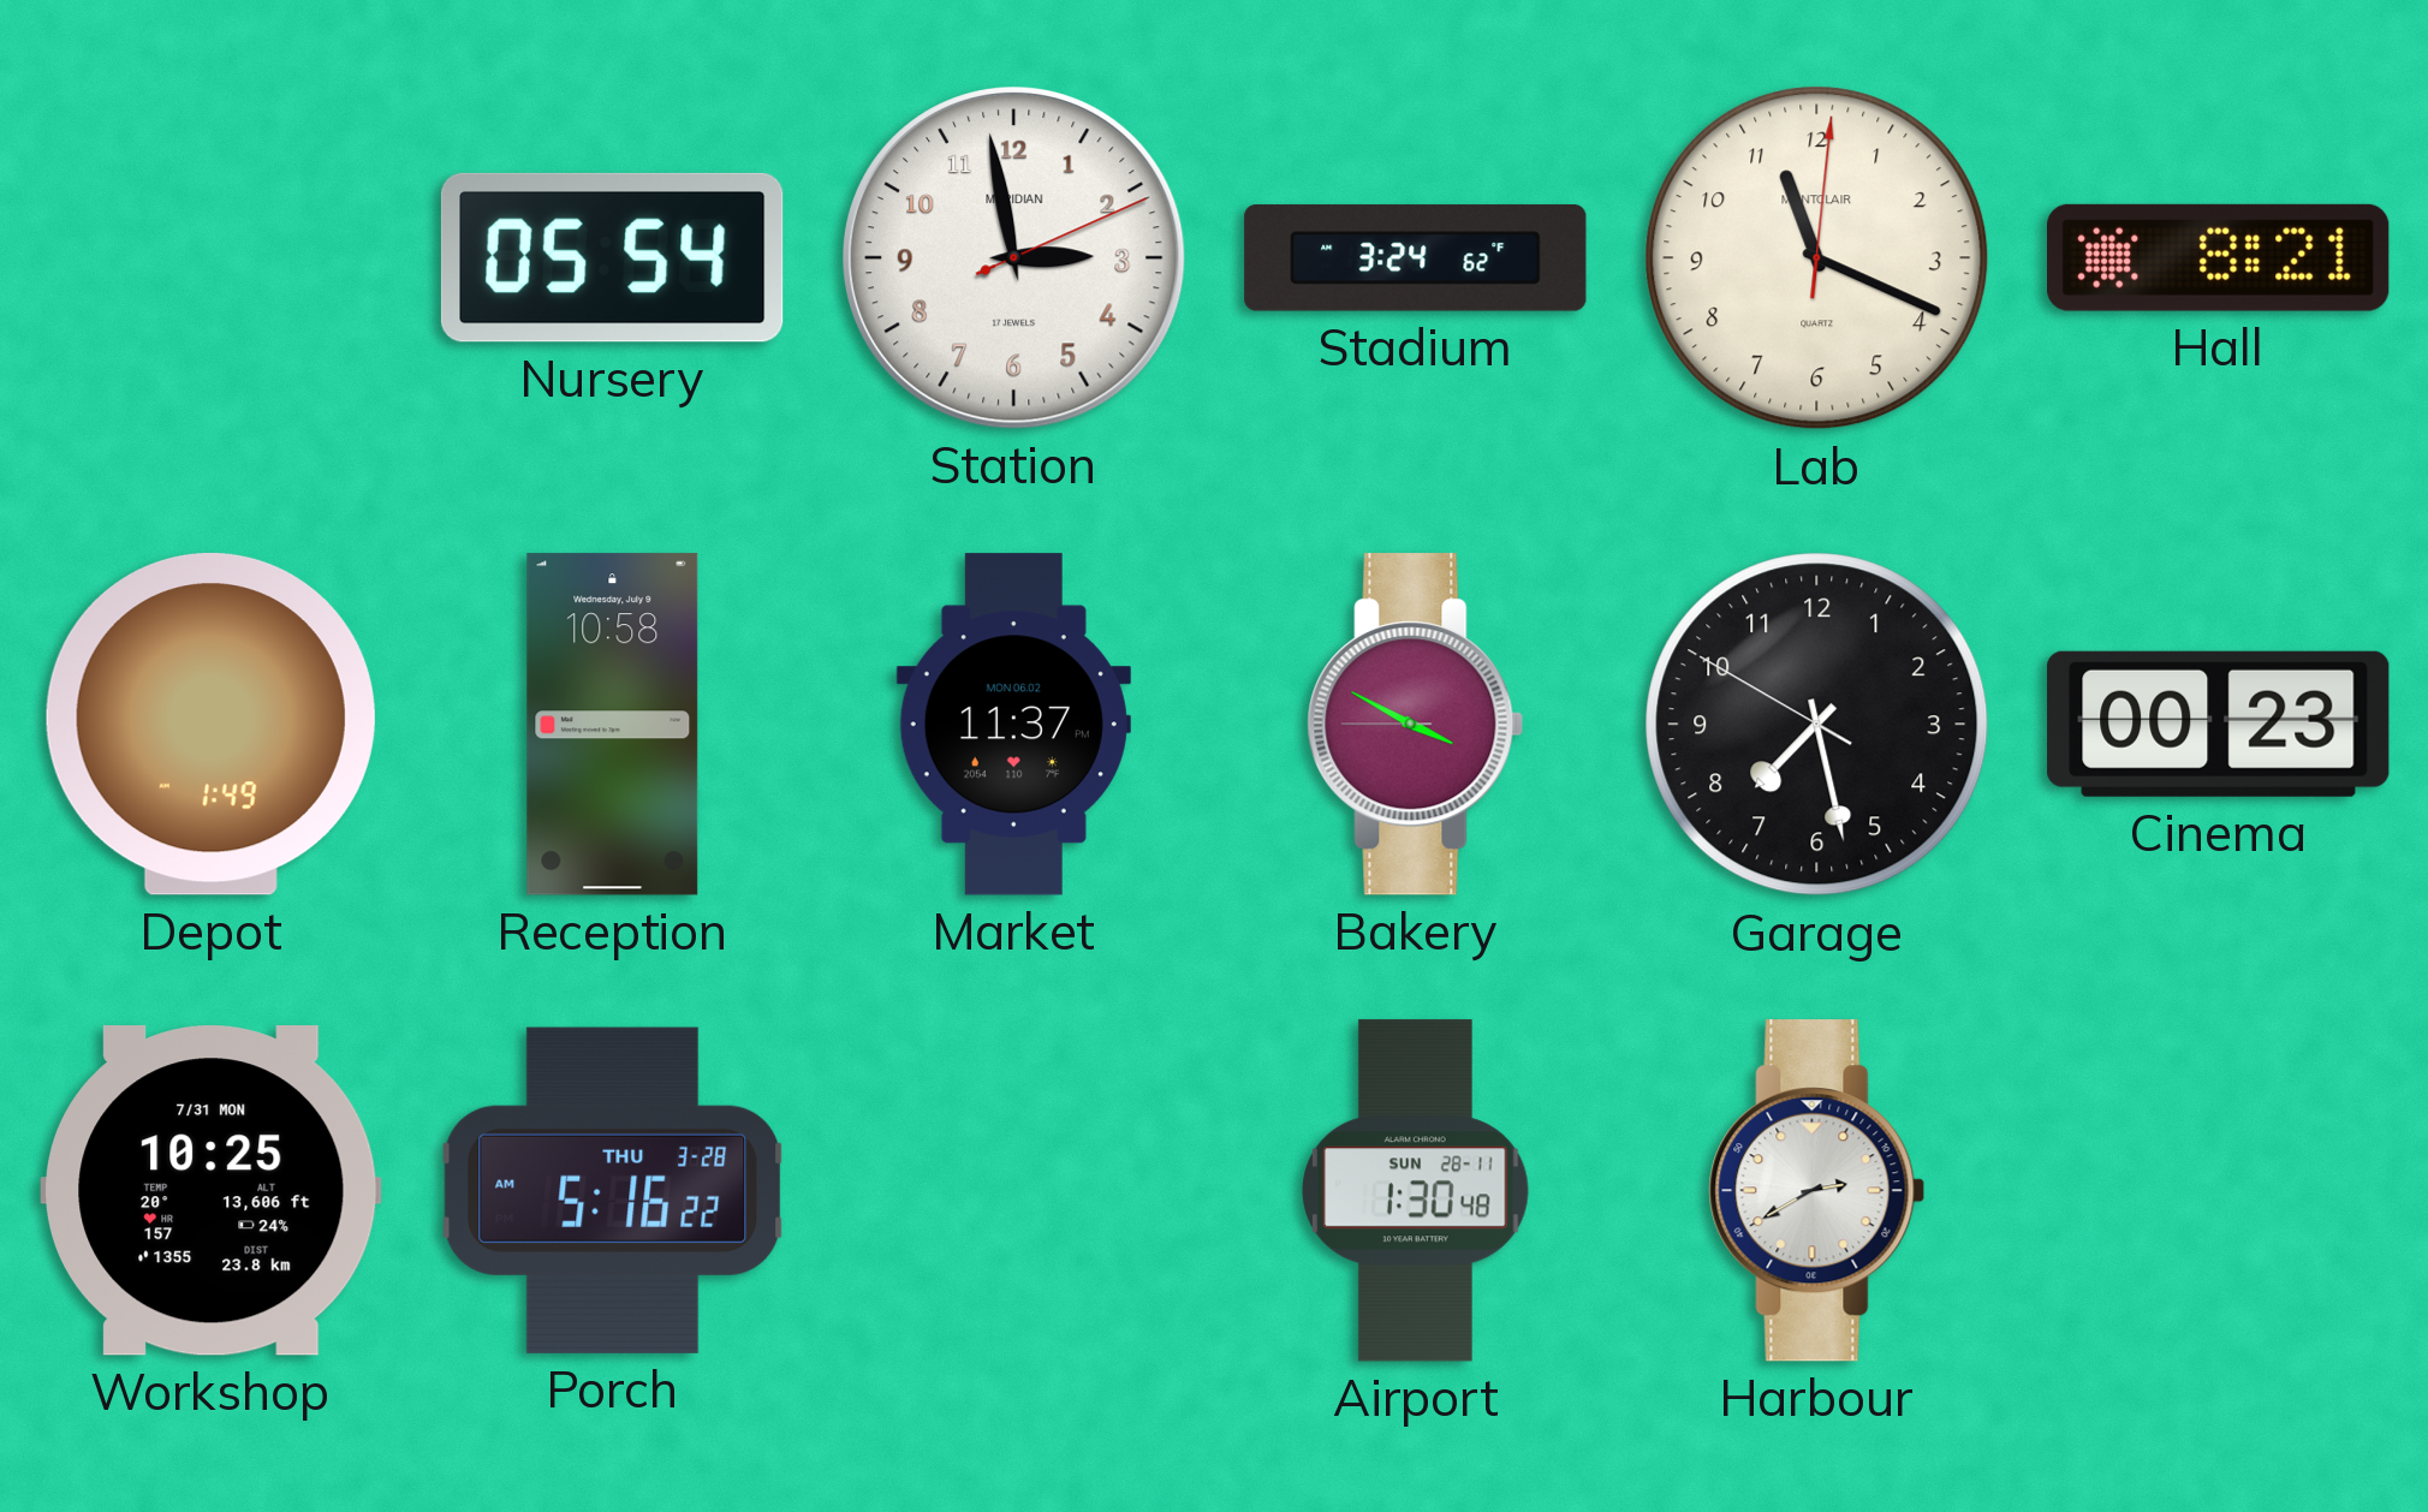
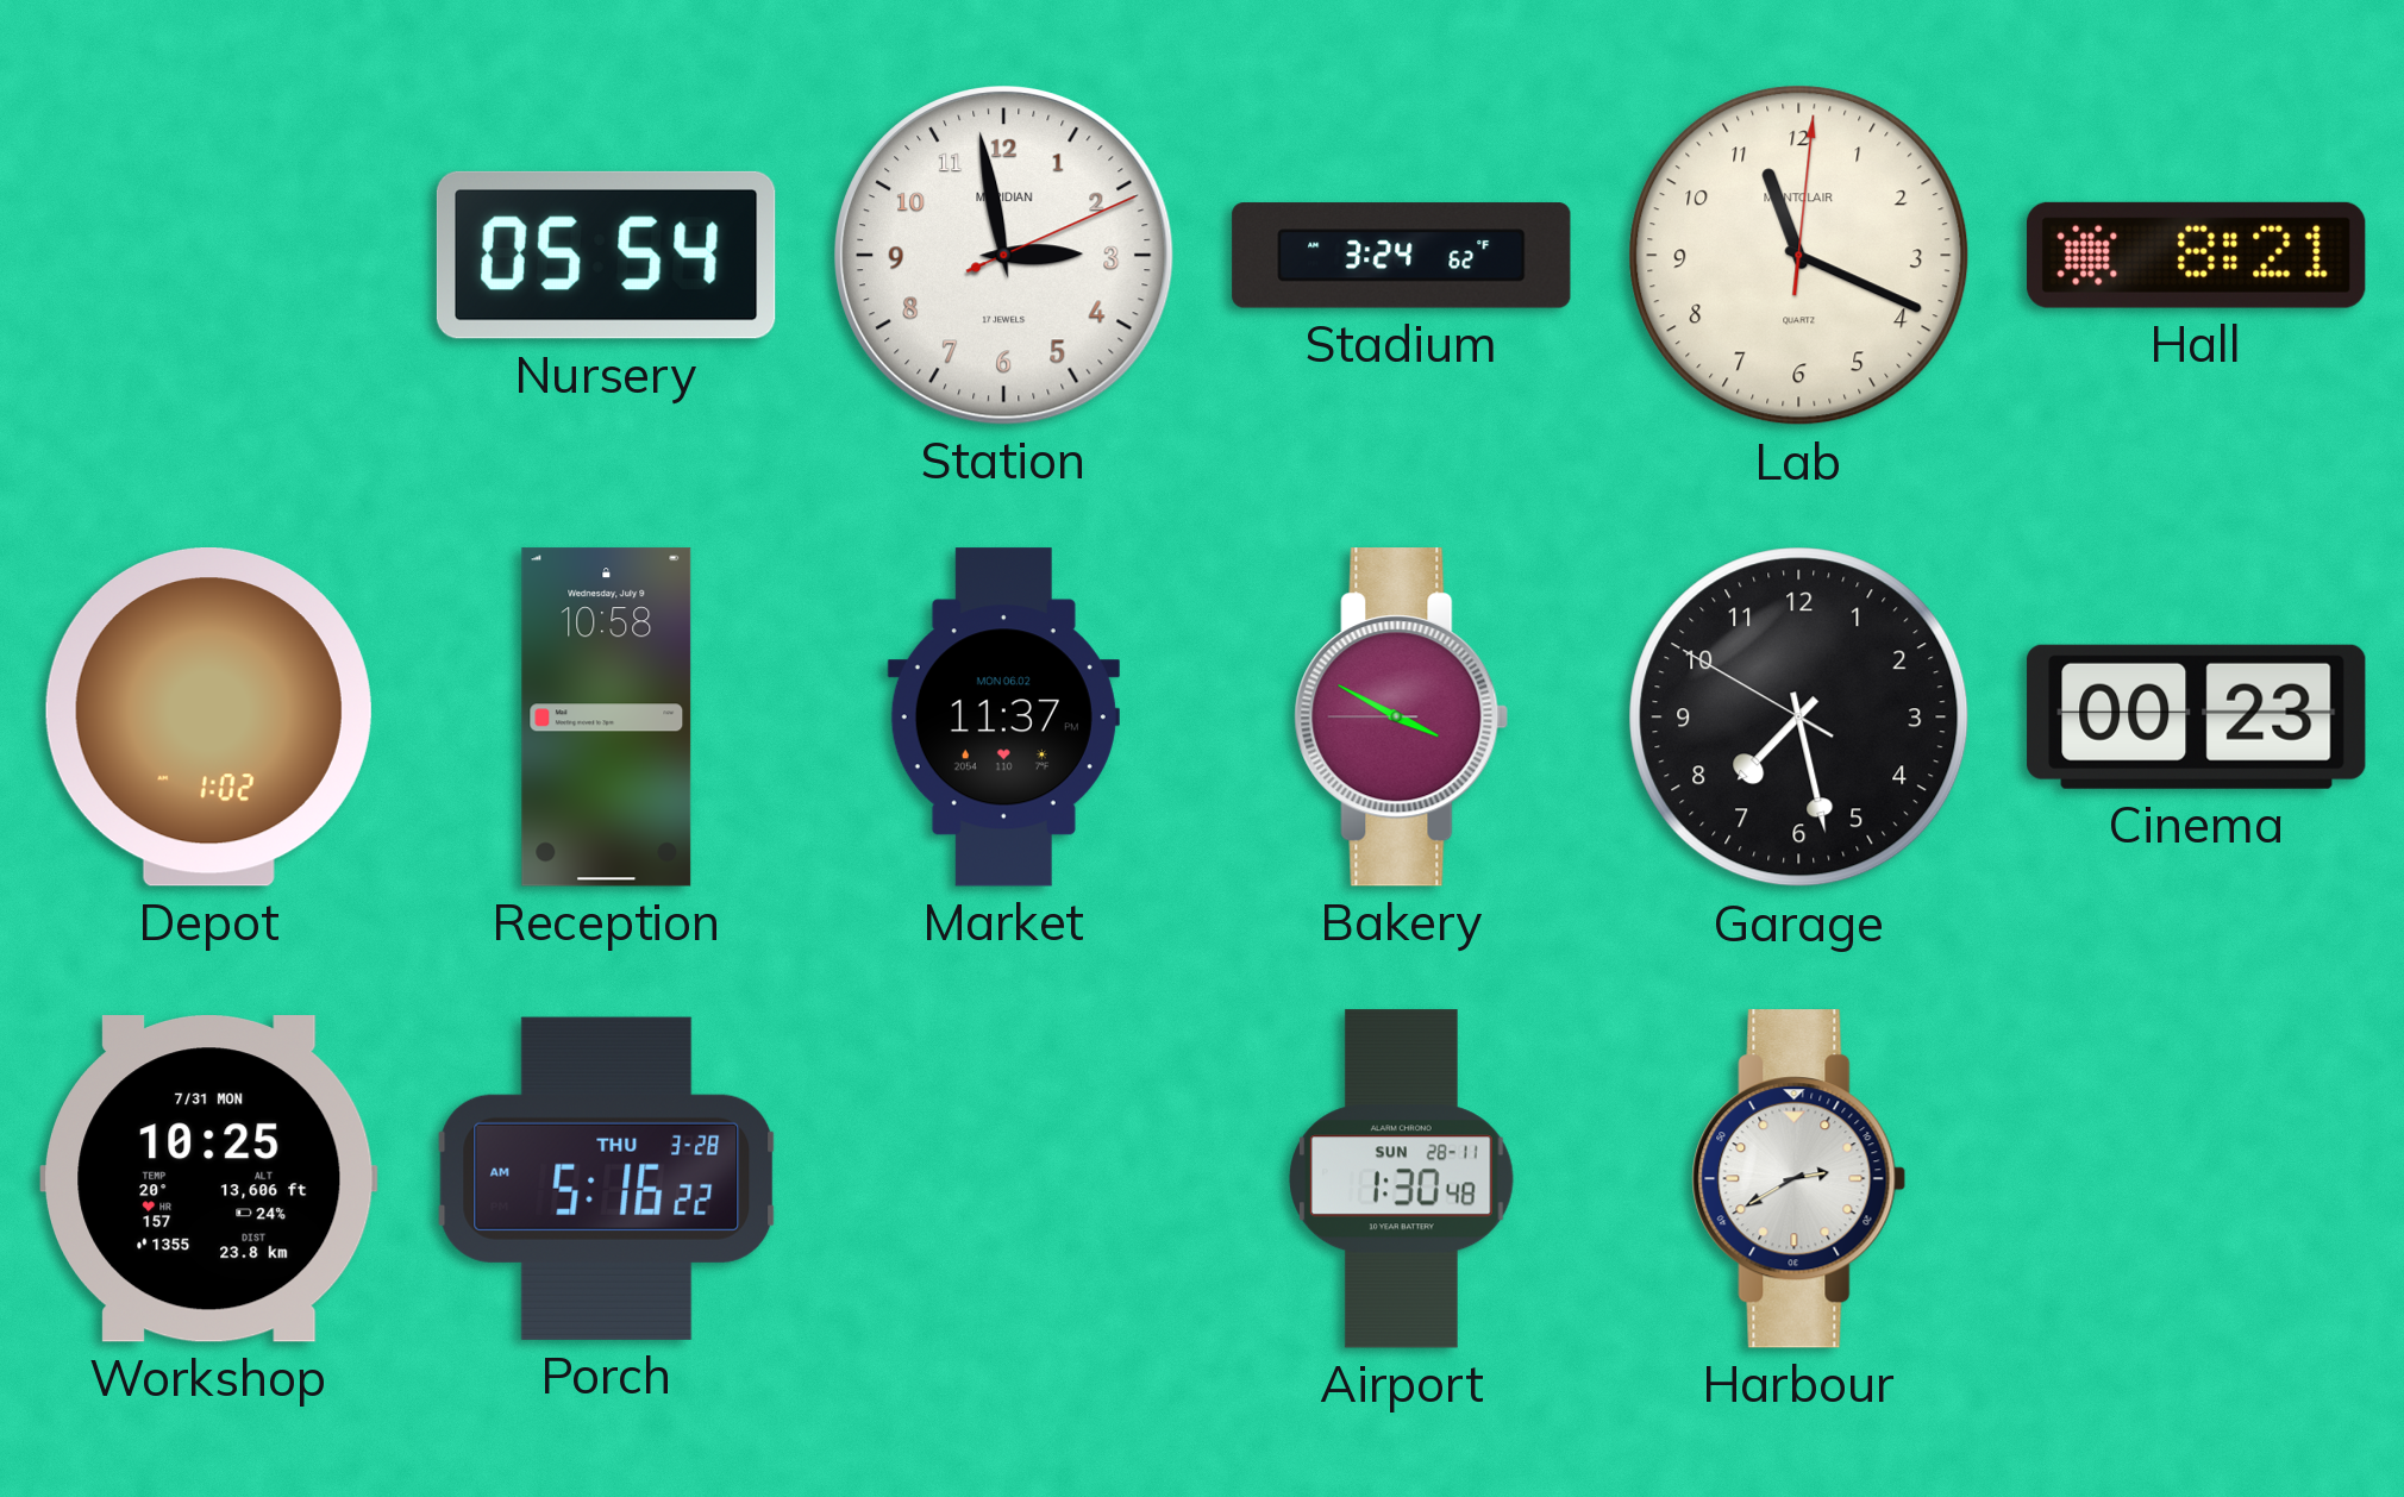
Depot: 1:49 -> 1:02
